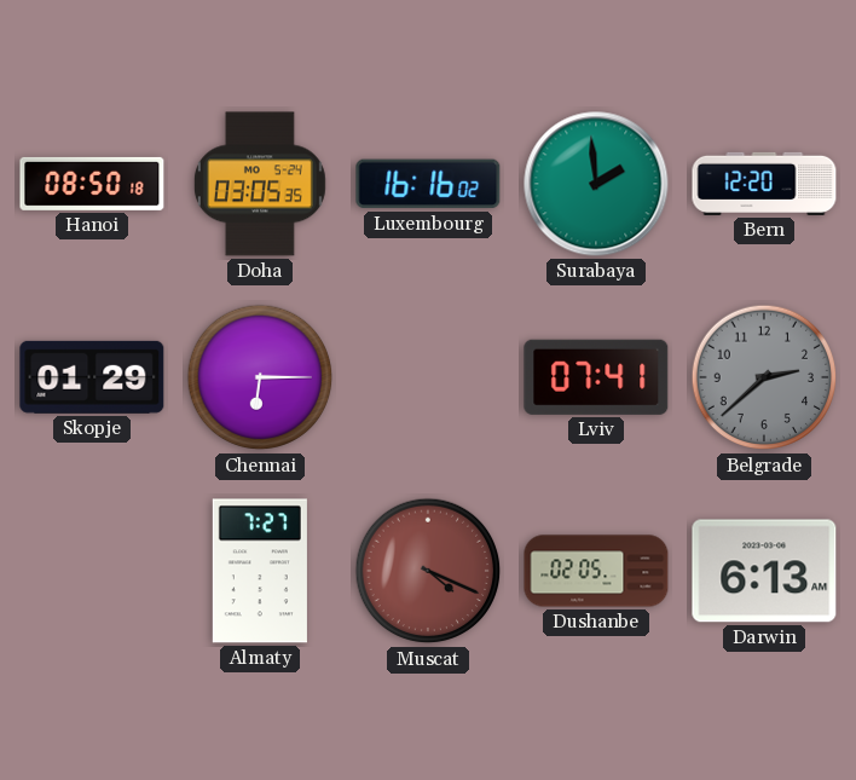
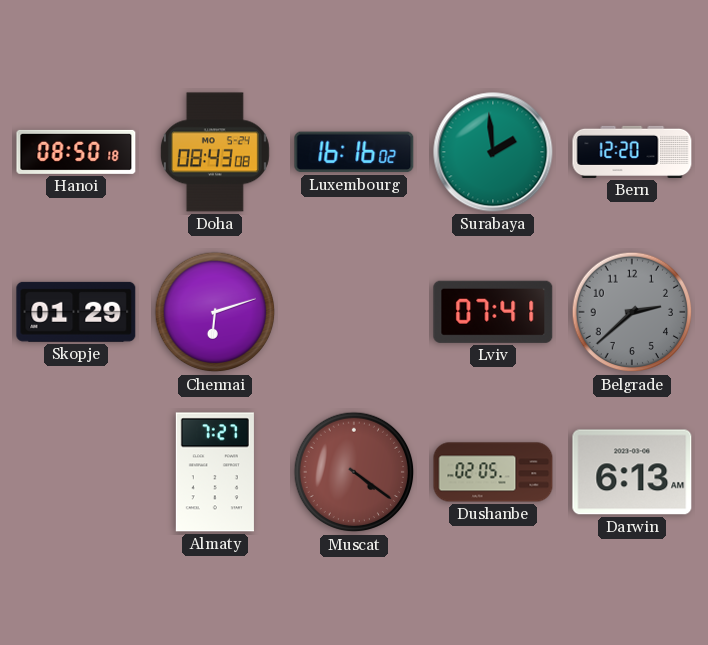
Doha: 03:05 -> 08:43
Chennai: 6:15 -> 6:12
Muscat: 4:19 -> 4:21
